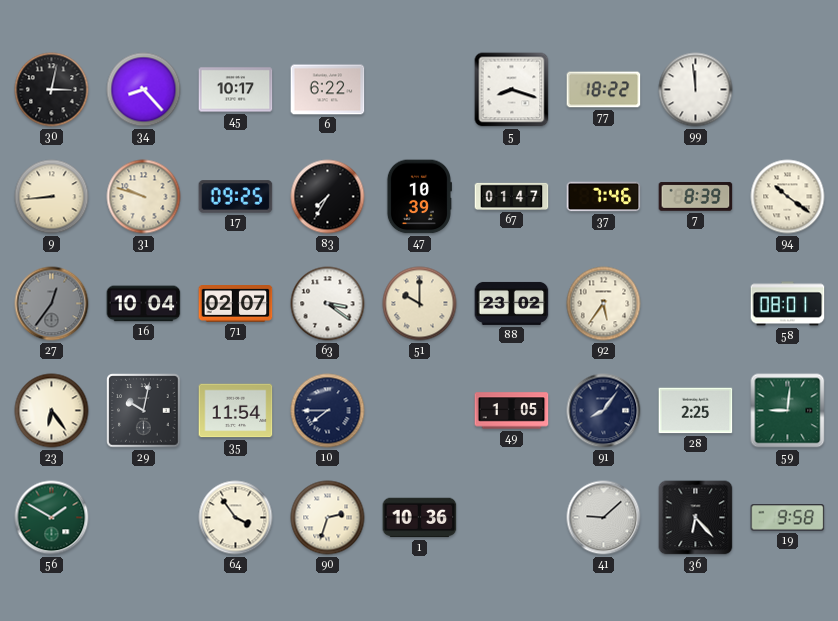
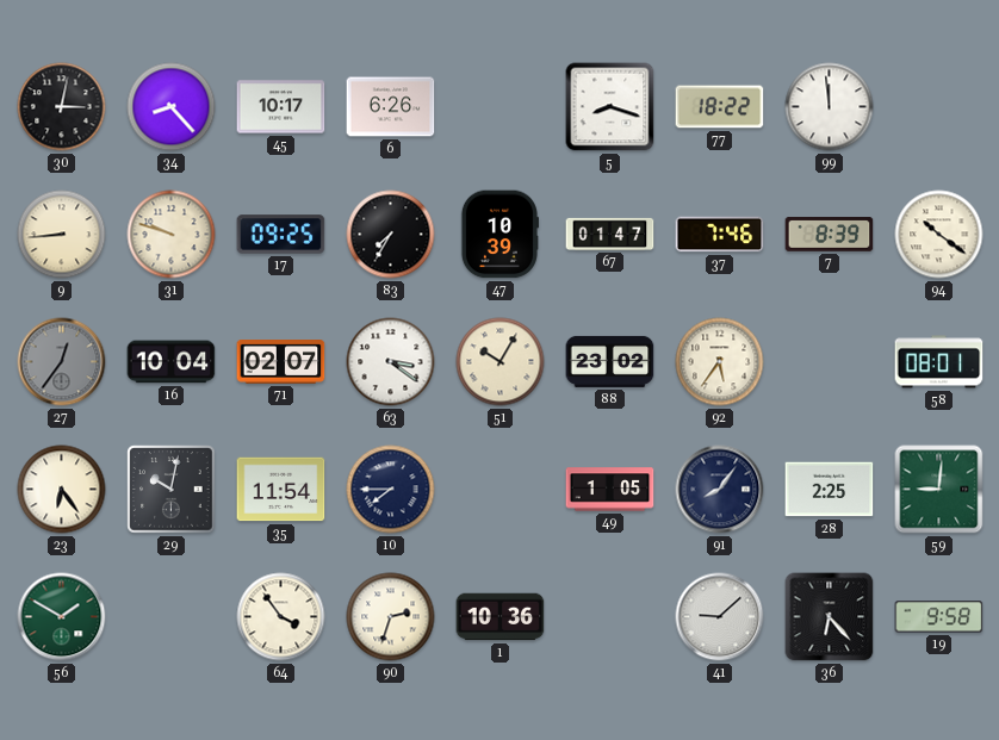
6: 6:22 -> 6:26
51: 10:00 -> 10:05
